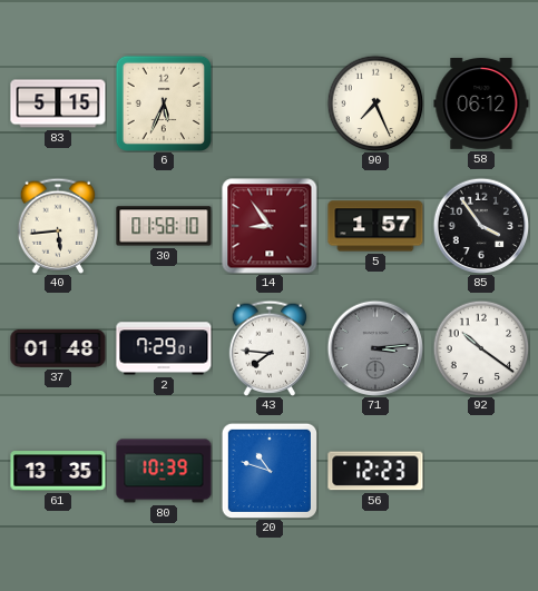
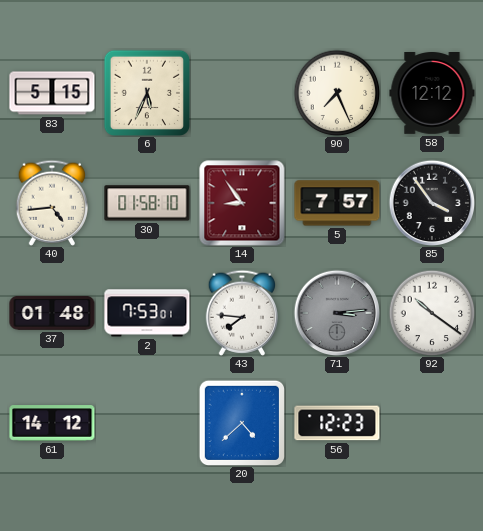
58: 06:12 -> 12:12
40: 5:44 -> 4:44
5: 1:57 -> 7:57
2: 7:29 -> 7:53
61: 13:35 -> 14:12
80: 10:39 -> none
20: 10:48 -> 4:38
